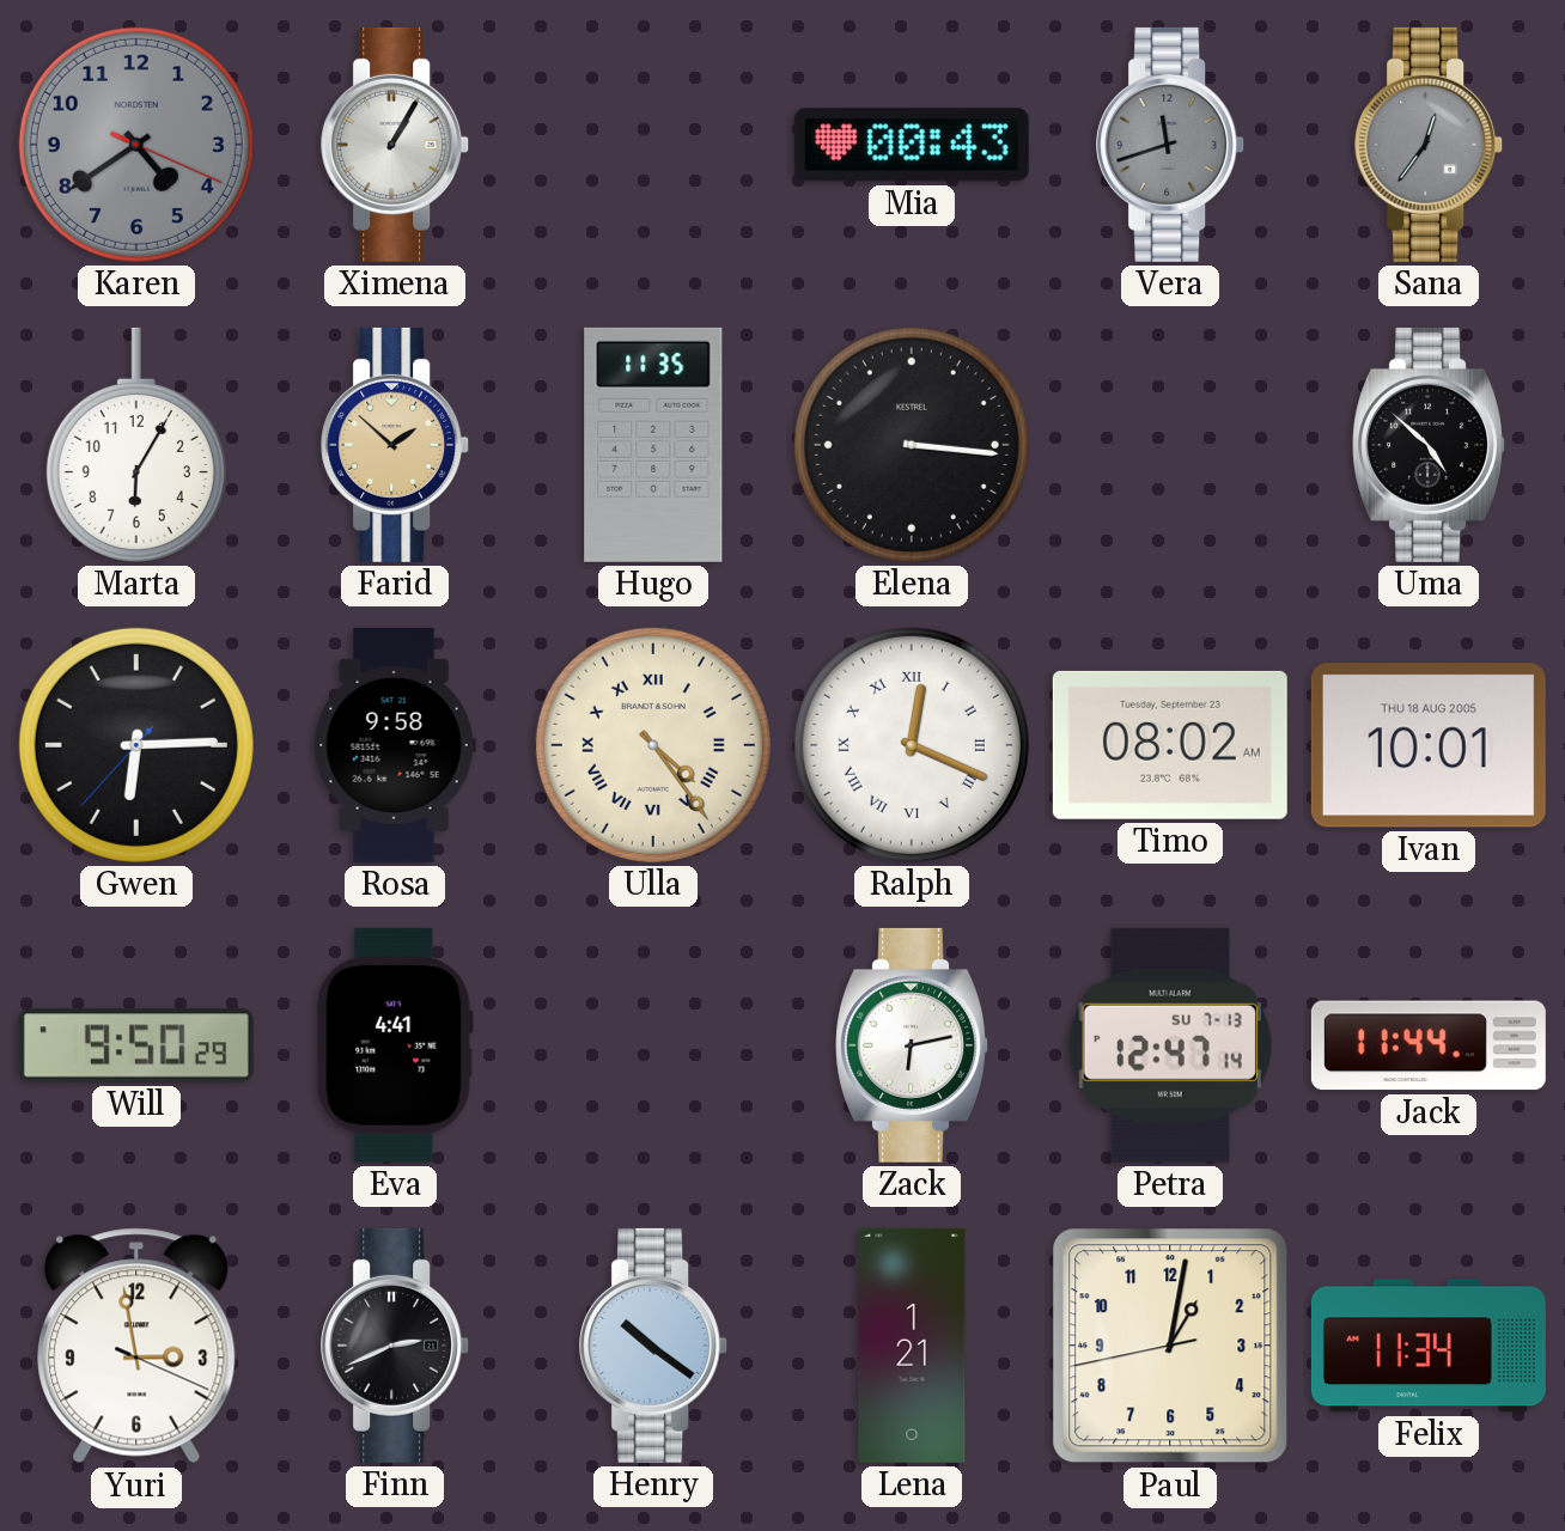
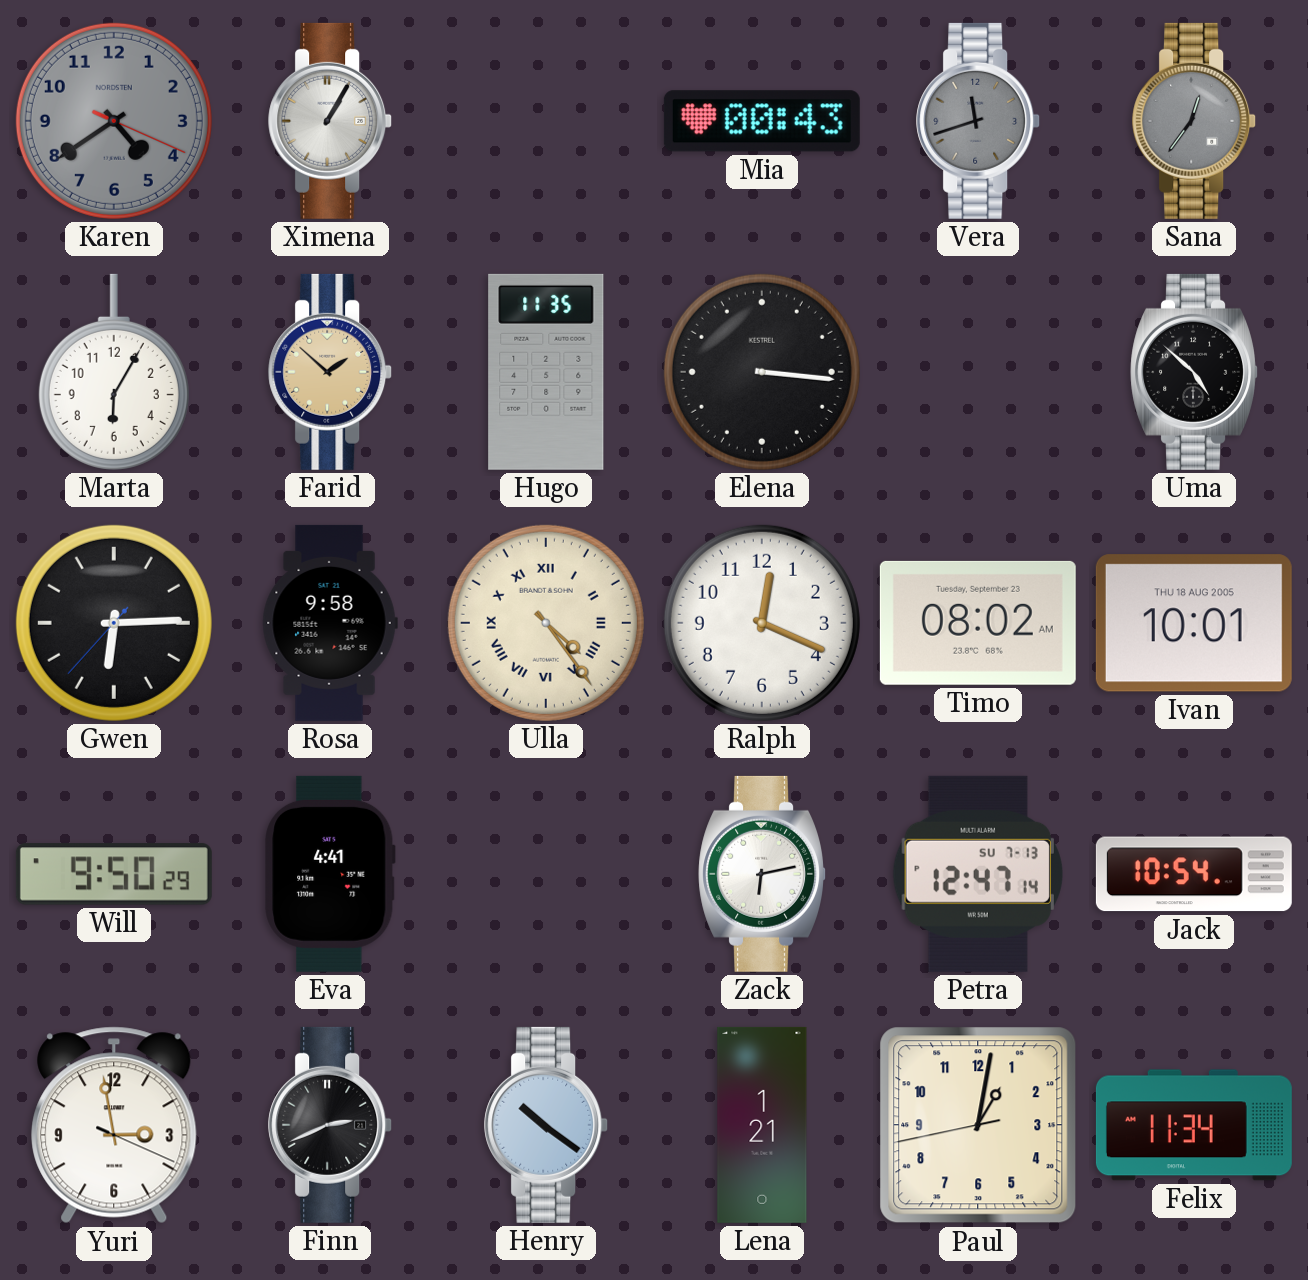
Ralph numerals: Roman -> Arabic
Jack: 11:44 -> 10:54
